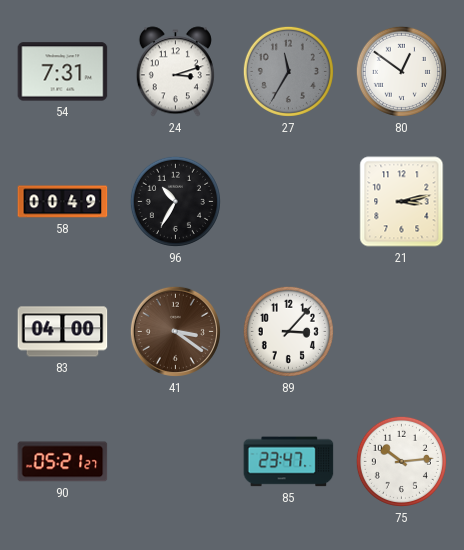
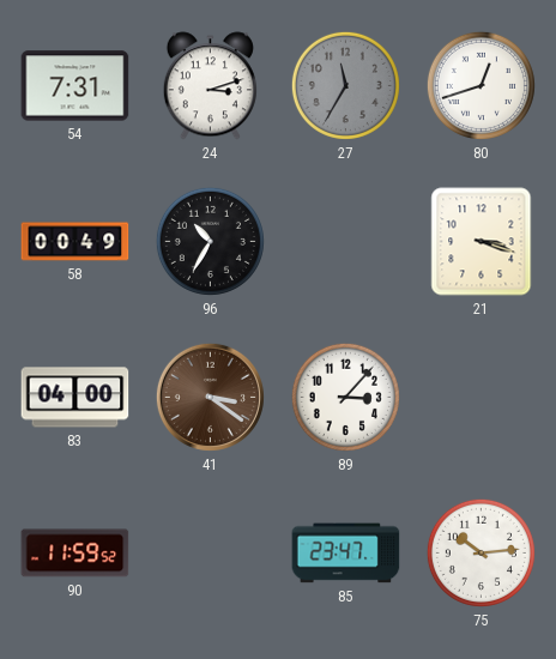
80: 12:51 -> 12:42
21: 3:13 -> 3:18
90: 05:21 -> 11:59
